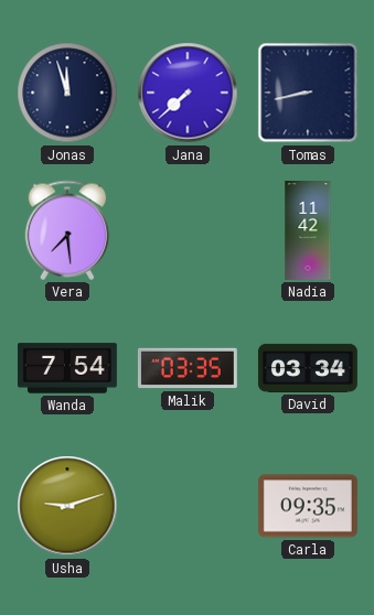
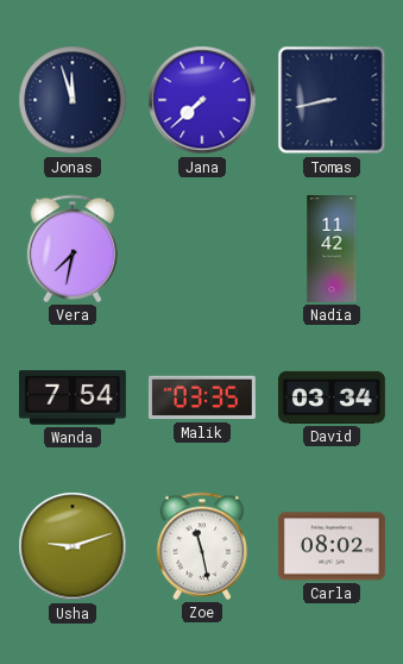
Vera: 7:29 -> 7:32
Zoe: none -> 11:28
Carla: 09:35 -> 08:02
